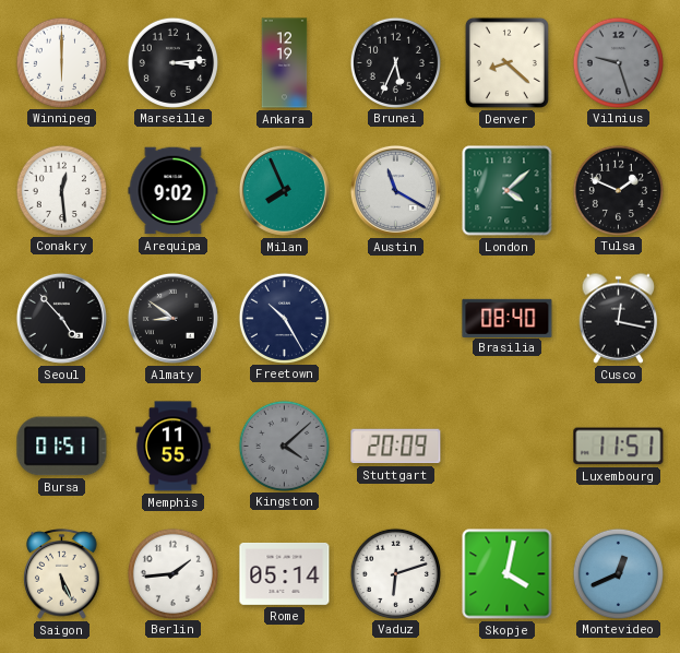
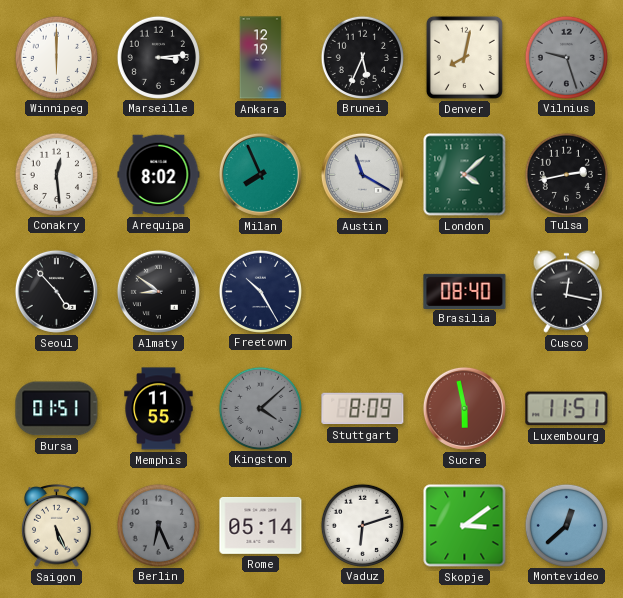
Denver: 8:22 -> 8:02
Arequipa: 9:02 -> 8:02
Tulsa: 1:49 -> 2:43
Stuttgart: 20:09 -> 8:09
Sucre: none -> 5:58
Berlin: 1:44 -> 6:26
Berlin dial: white -> grey
Skopje: 4:02 -> 3:09
Montevideo: 12:41 -> 12:38
